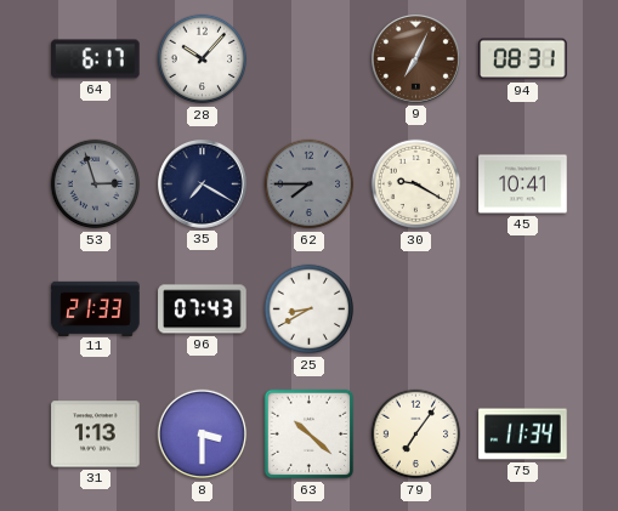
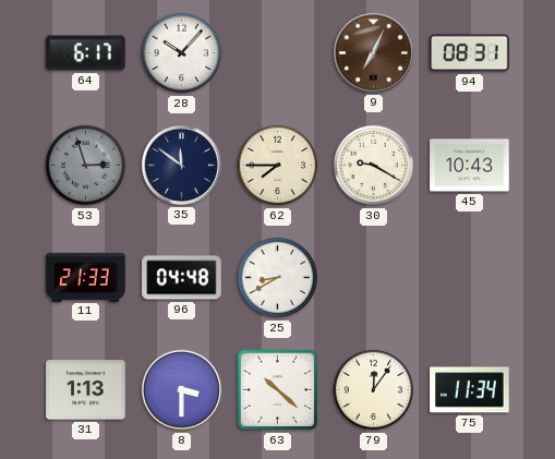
35: 7:20 -> 11:51
62 dial: grey -> cream
45: 10:41 -> 10:43
96: 07:43 -> 04:48
79: 7:06 -> 12:06
